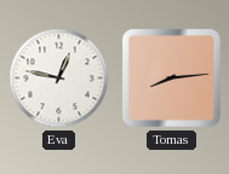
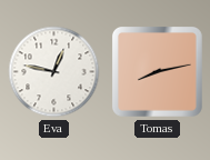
Tomas: 8:14 -> 8:13
